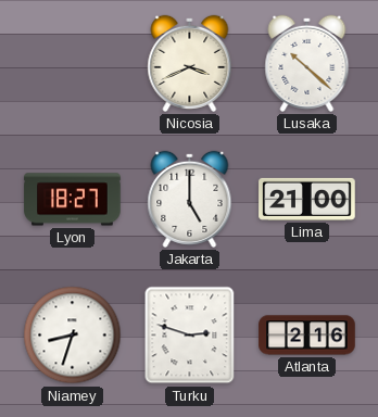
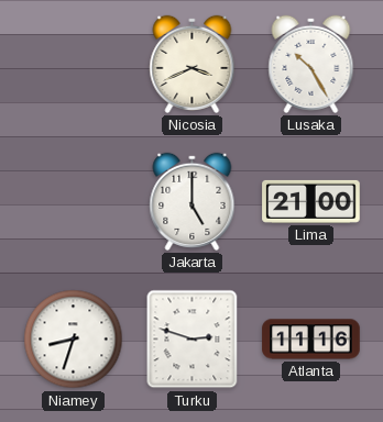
Lusaka: 10:22 -> 10:25
Lyon: 18:27 -> none
Atlanta: 2:16 -> 11:16
